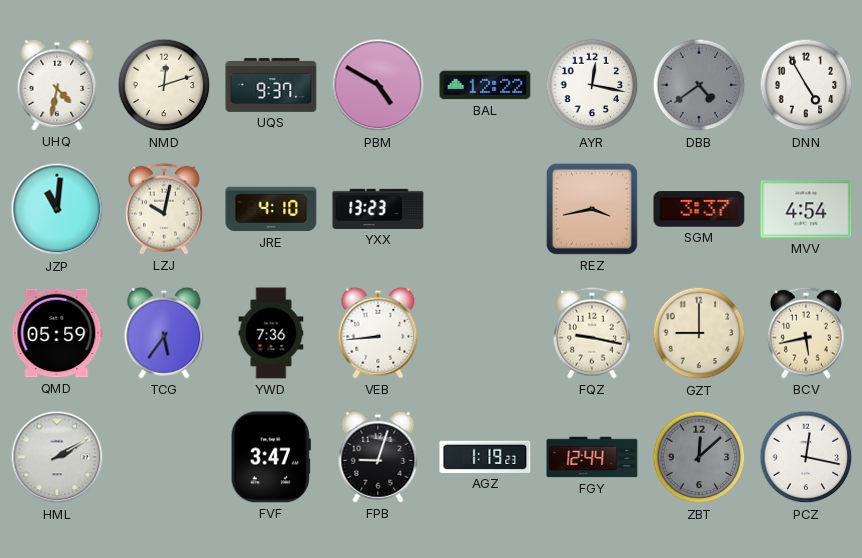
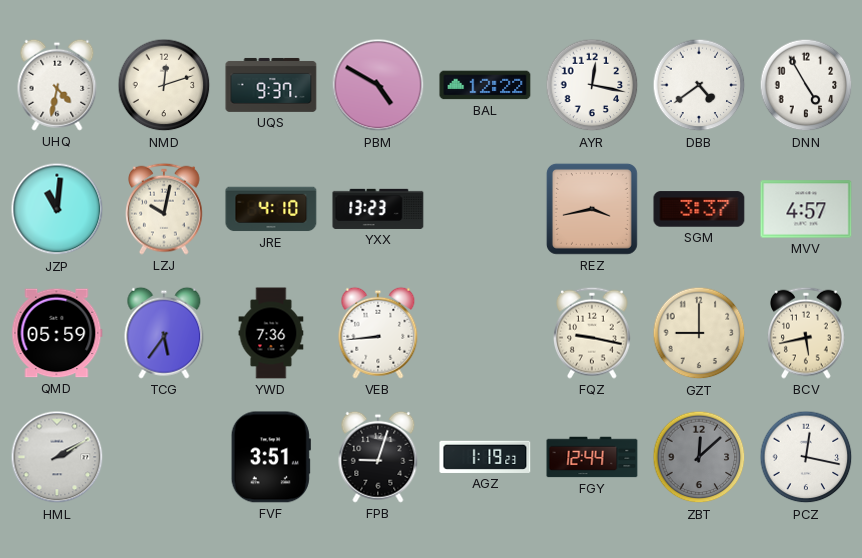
DBB dial: grey -> white
MVV: 4:54 -> 4:57
FVF: 3:47 -> 3:51
